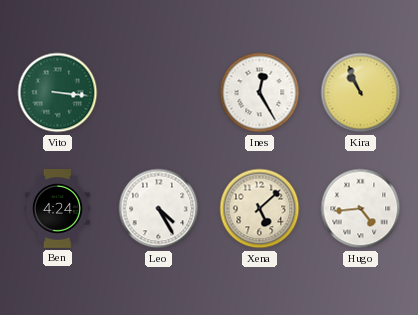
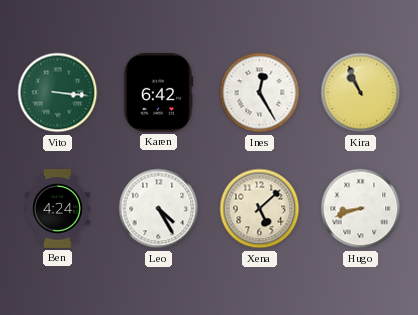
Karen: none -> 6:42
Hugo: 4:44 -> 8:42
